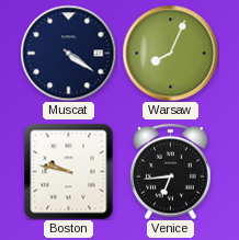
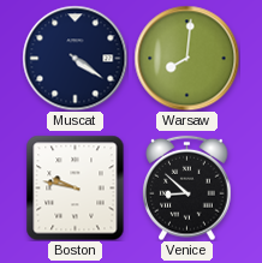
Warsaw: 8:04 -> 8:01
Venice: 6:44 -> 8:52
